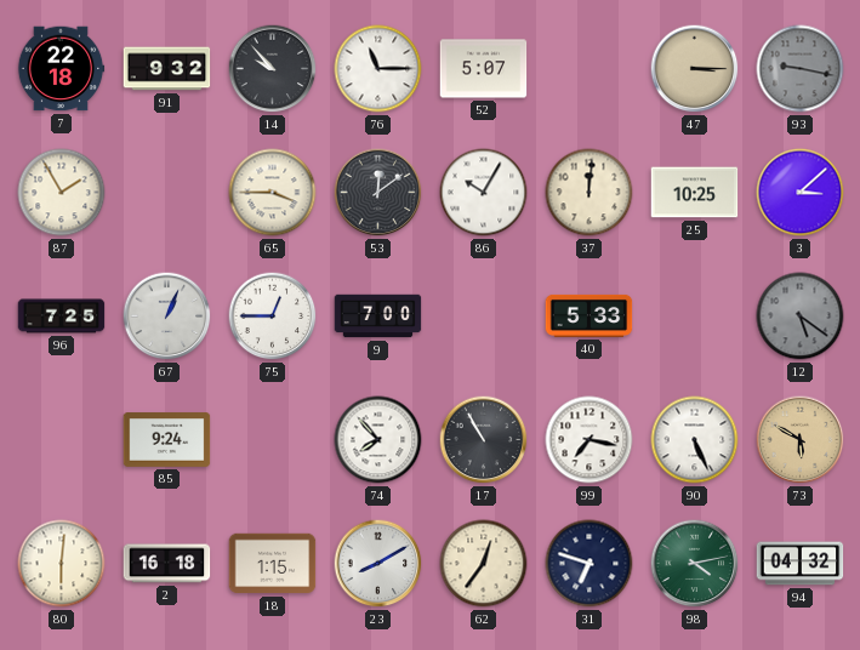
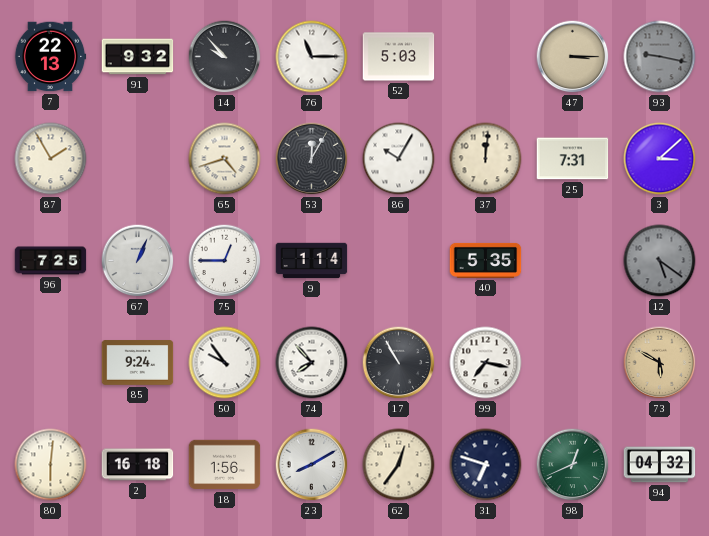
7: 22:18 -> 22:13
52: 5:07 -> 5:03
65: 3:45 -> 4:42
53: 12:09 -> 12:05
25: 10:25 -> 7:31
9: 7:00 -> 1:14
40: 5:33 -> 5:35
50: none -> 9:54
90: 5:26 -> none
18: 1:15 -> 1:56
98: 4:13 -> 12:41
